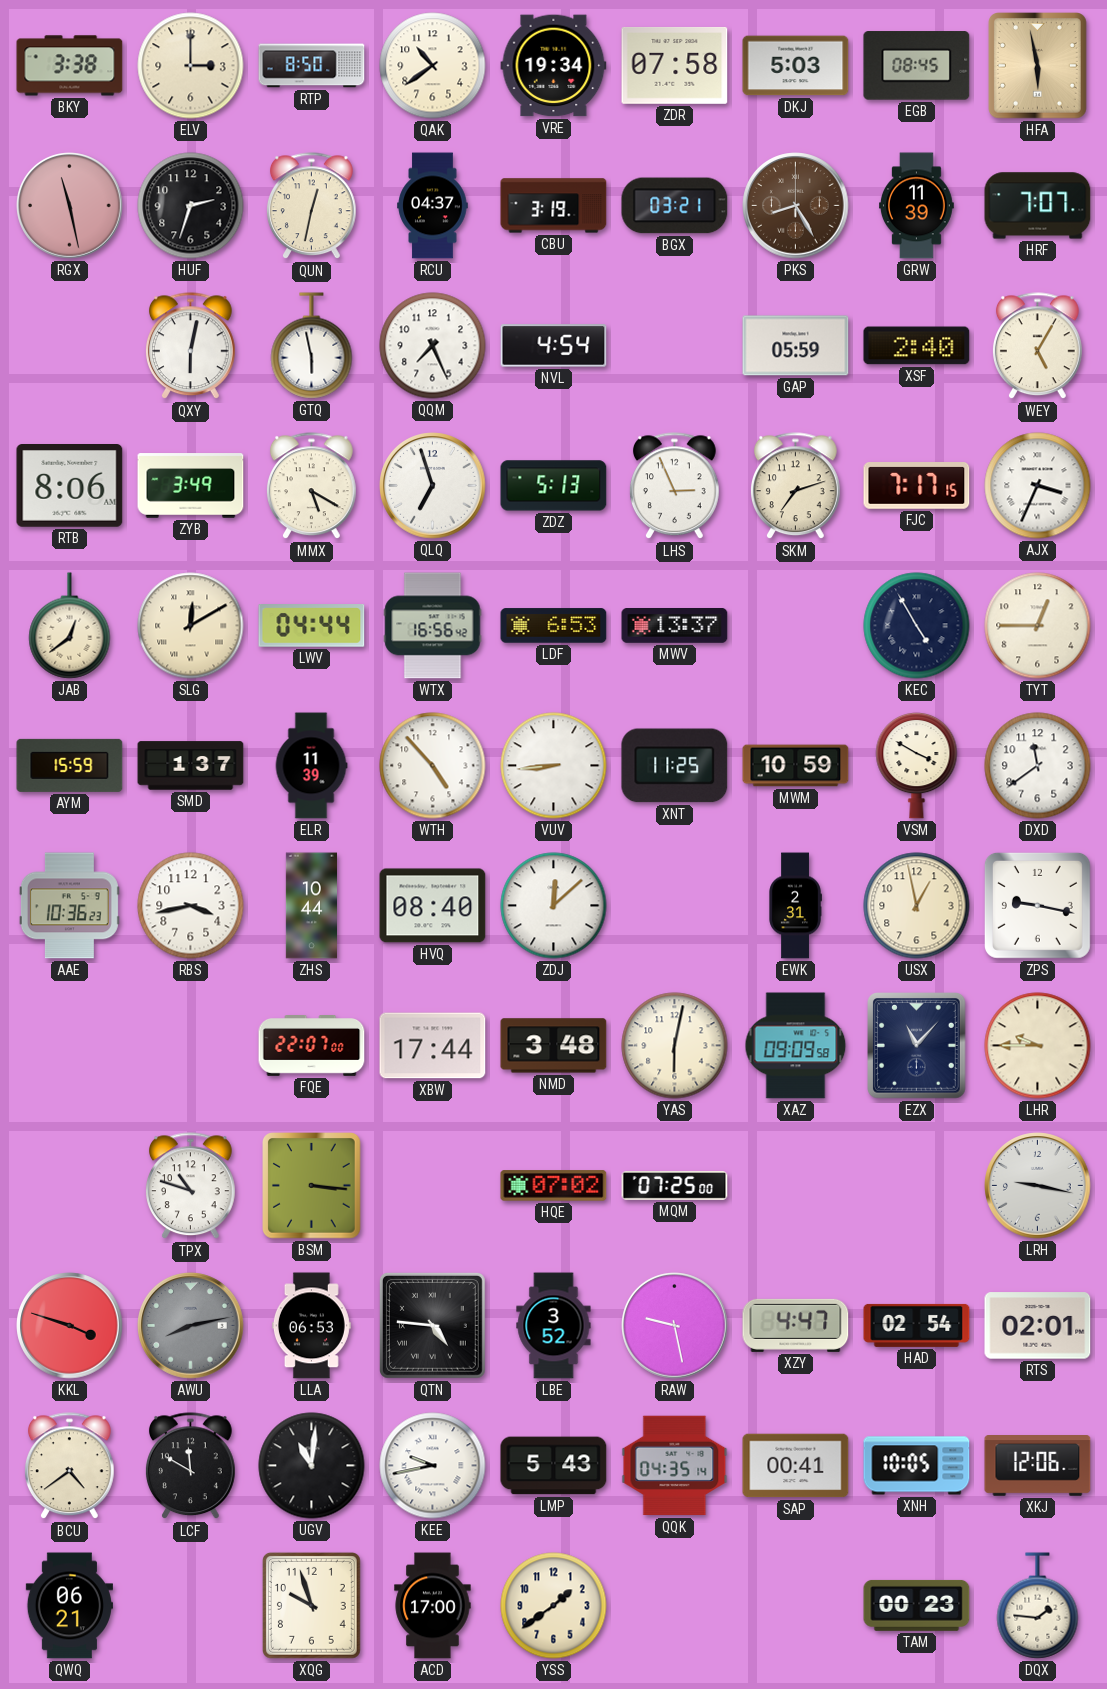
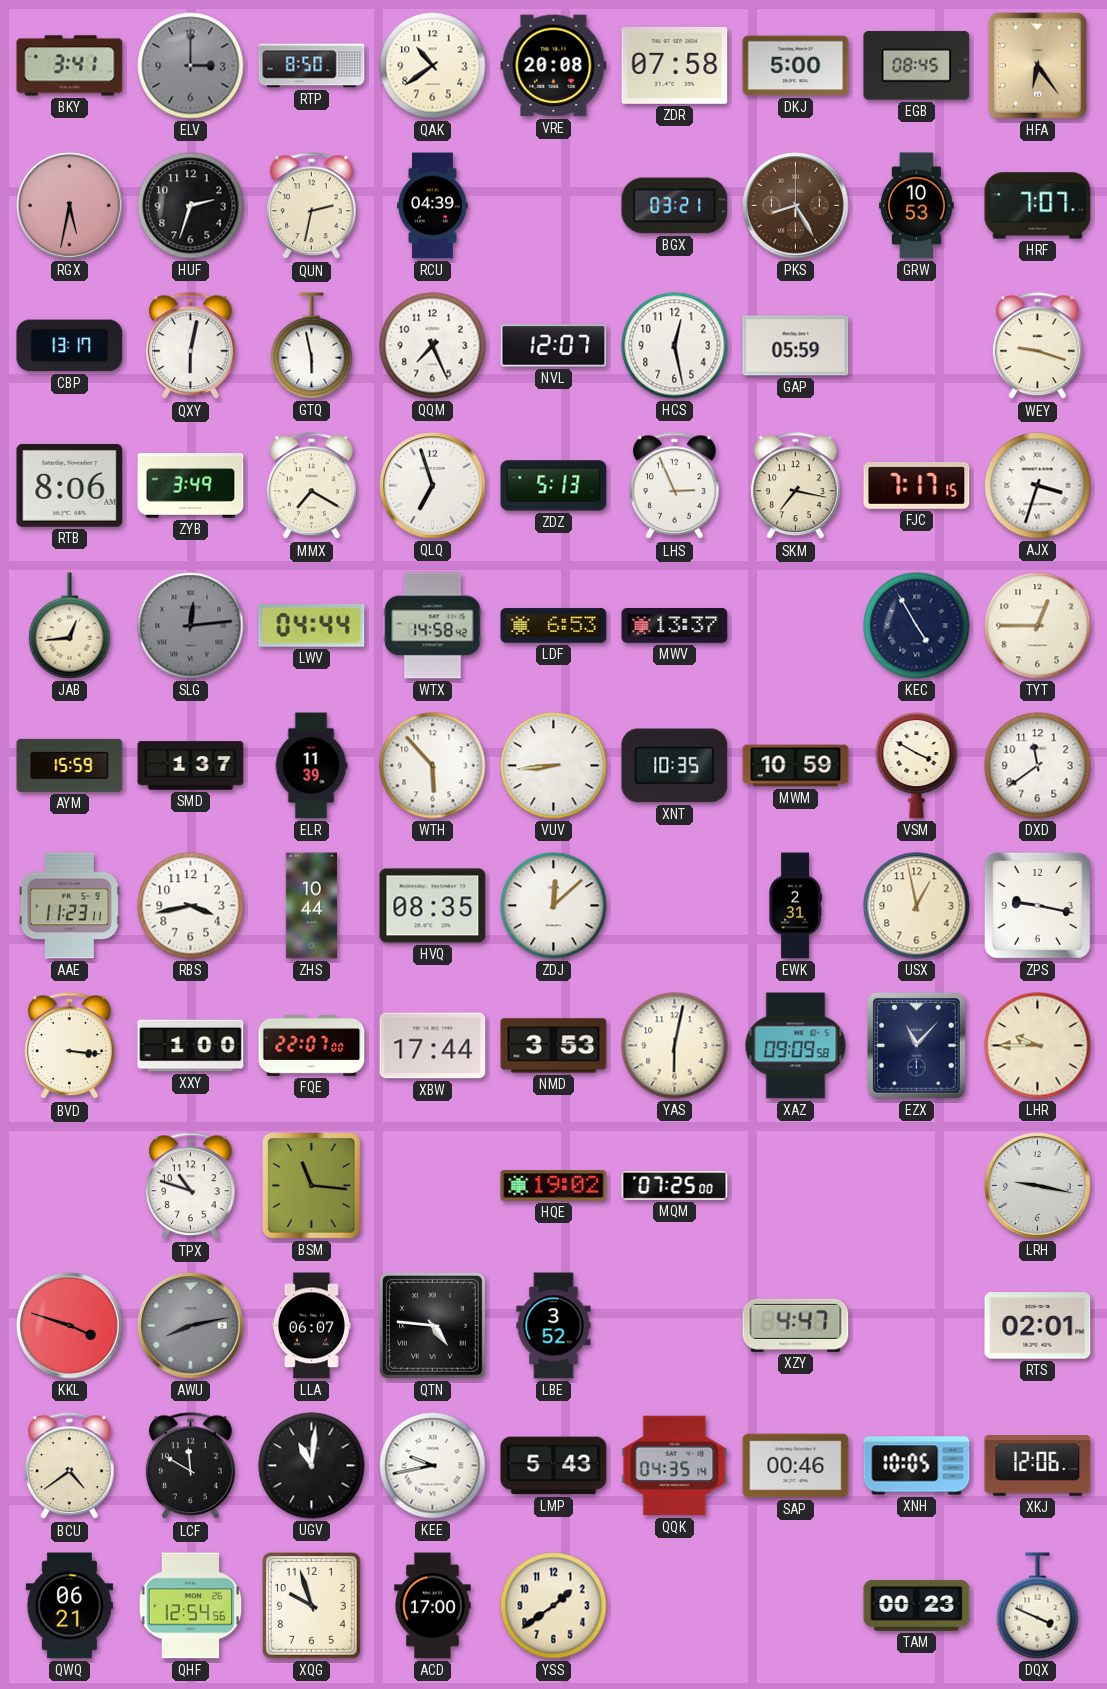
BKY: 3:38 -> 3:41
ELV dial: cream -> grey
VRE: 19:34 -> 20:08
DKJ: 5:03 -> 5:00
HFA: 5:58 -> 6:24
RGX: 11:28 -> 5:32
QUN: 12:32 -> 2:32
RCU: 04:37 -> 04:39
CBU: 3:19 -> none
GRW: 11:39 -> 10:53
CBP: none -> 13:17
NVL: 4:54 -> 12:07
HCS: none -> 12:28
XSF: 2:40 -> none
WEY: 5:05 -> 9:18
MMX: 5:20 -> 7:20
SKM: 7:12 -> 7:17
AJX: 3:34 -> 3:33
JAB: 12:39 -> 12:44
SLG: 12:10 -> 12:14
SLG dial: cream -> grey
WTX: 16:56 -> 14:58
WTH: 4:53 -> 5:53
XNT: 11:25 -> 10:35
AAE: 10:36 -> 11:23
HVQ: 08:40 -> 08:35
BVD: none -> 3:16
XXY: none -> 1:00
NMD: 3:48 -> 3:53
BSM: 3:16 -> 11:16
HQE: 07:02 -> 19:02
LLA: 06:53 -> 06:07
RAW: 9:28 -> none
HAD: 02:54 -> none
SAP: 00:41 -> 00:46
QHF: none -> 12:54
DQX: 1:46 -> 3:49
